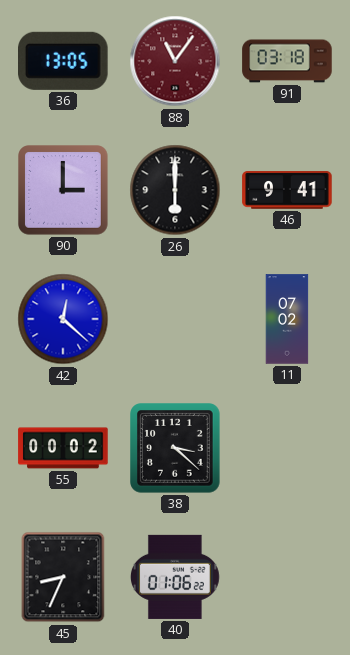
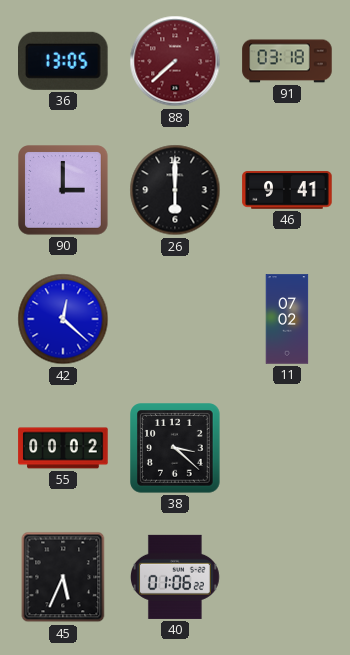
88: 11:06 -> 7:38
45: 8:34 -> 5:34
